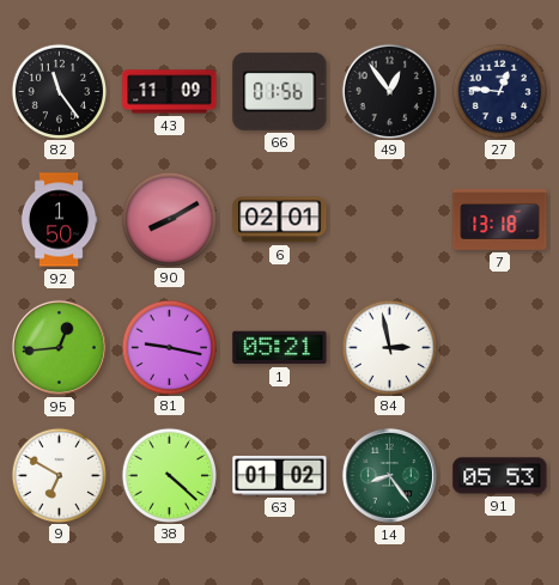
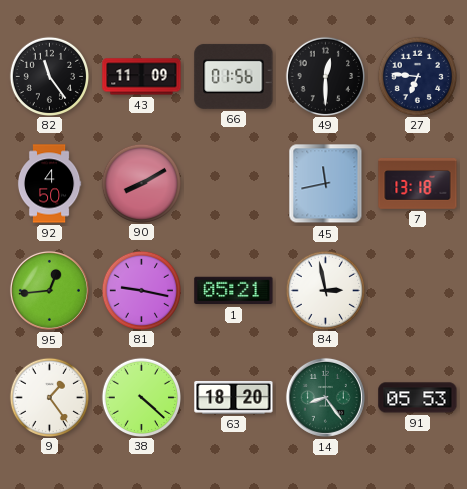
49: 12:54 -> 12:30
27: 12:46 -> 6:46
92: 1:50 -> 4:50
6: 02:01 -> none
45: none -> 11:43
9: 6:50 -> 1:24
63: 01:02 -> 18:20
